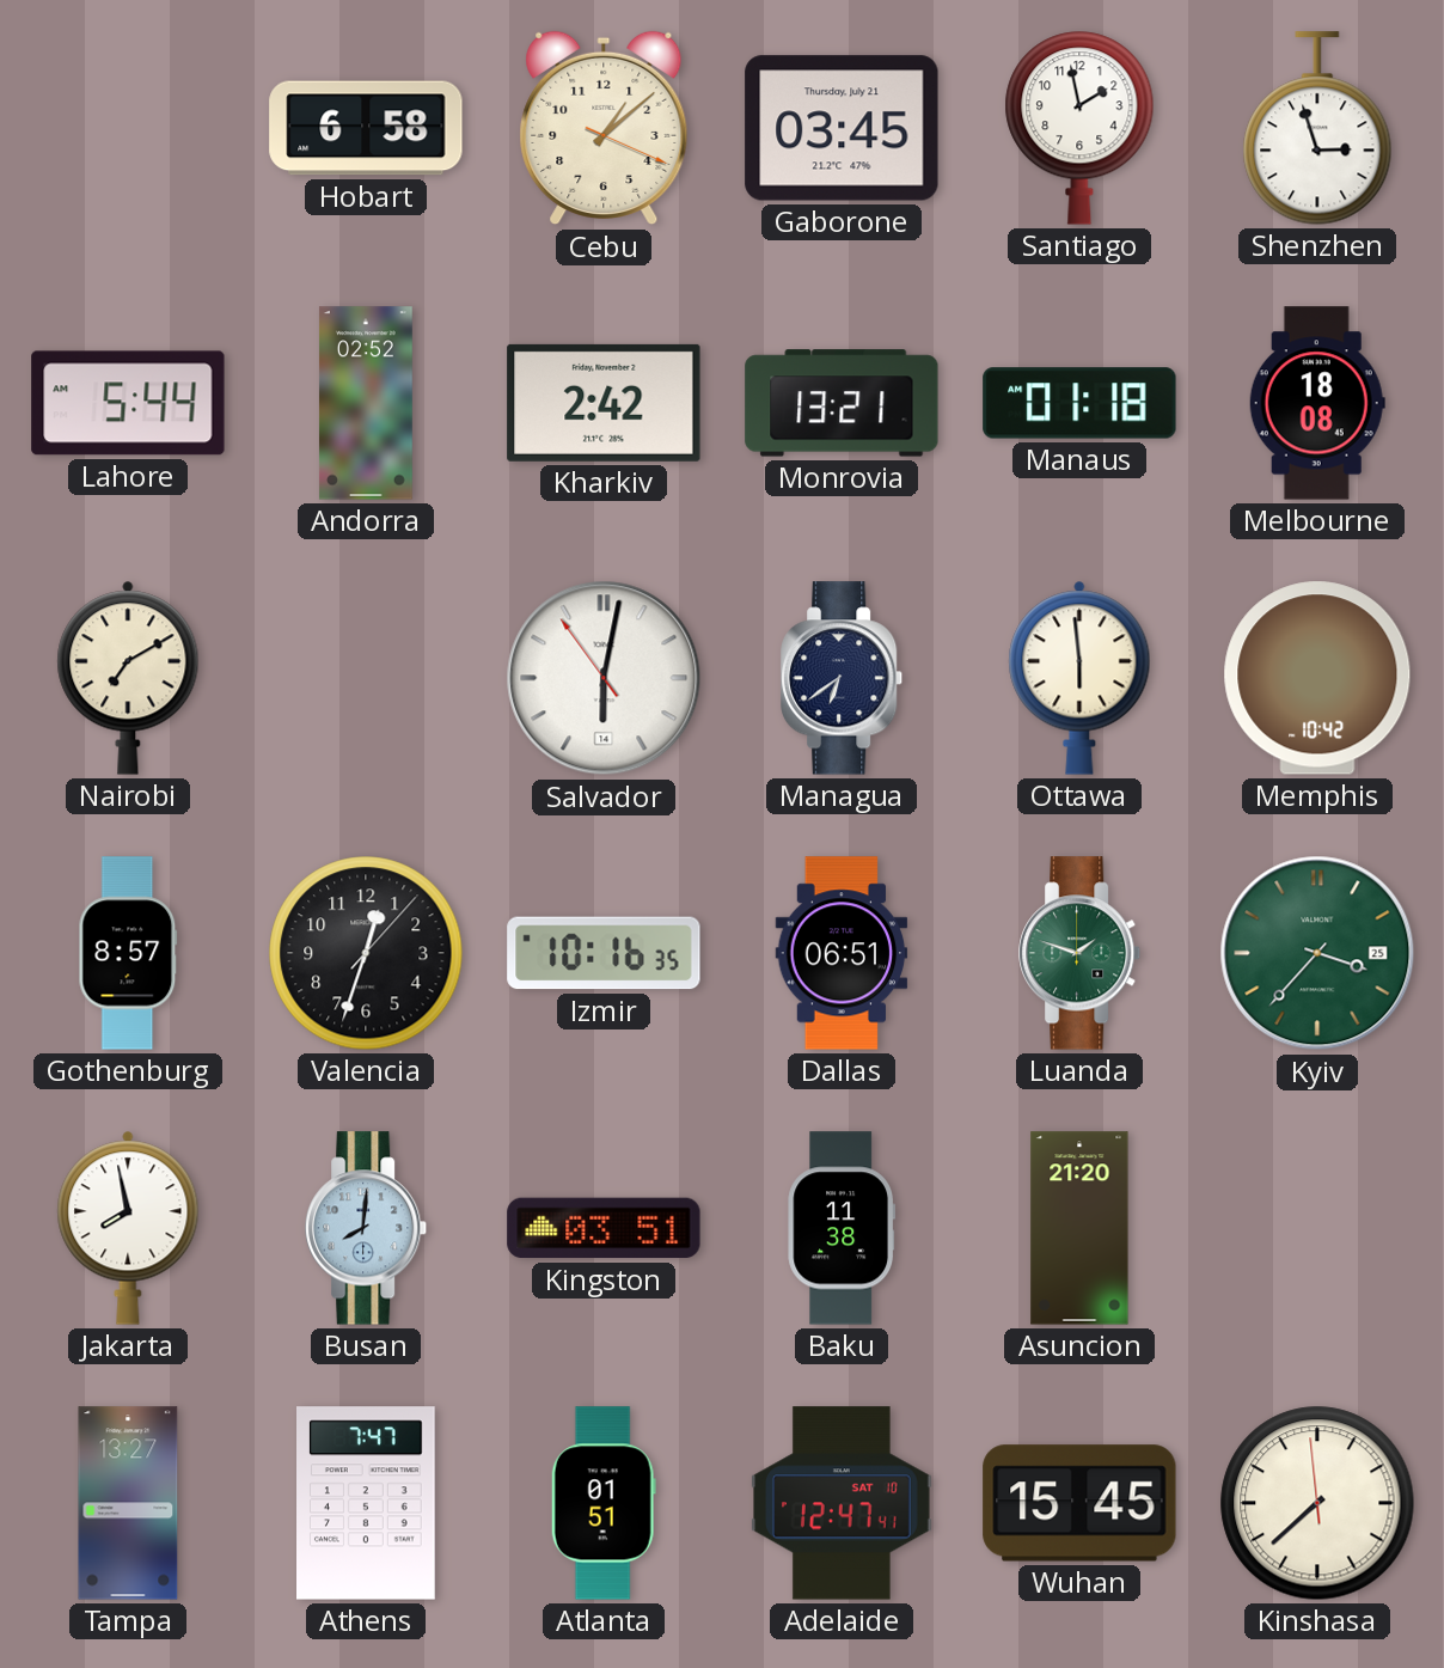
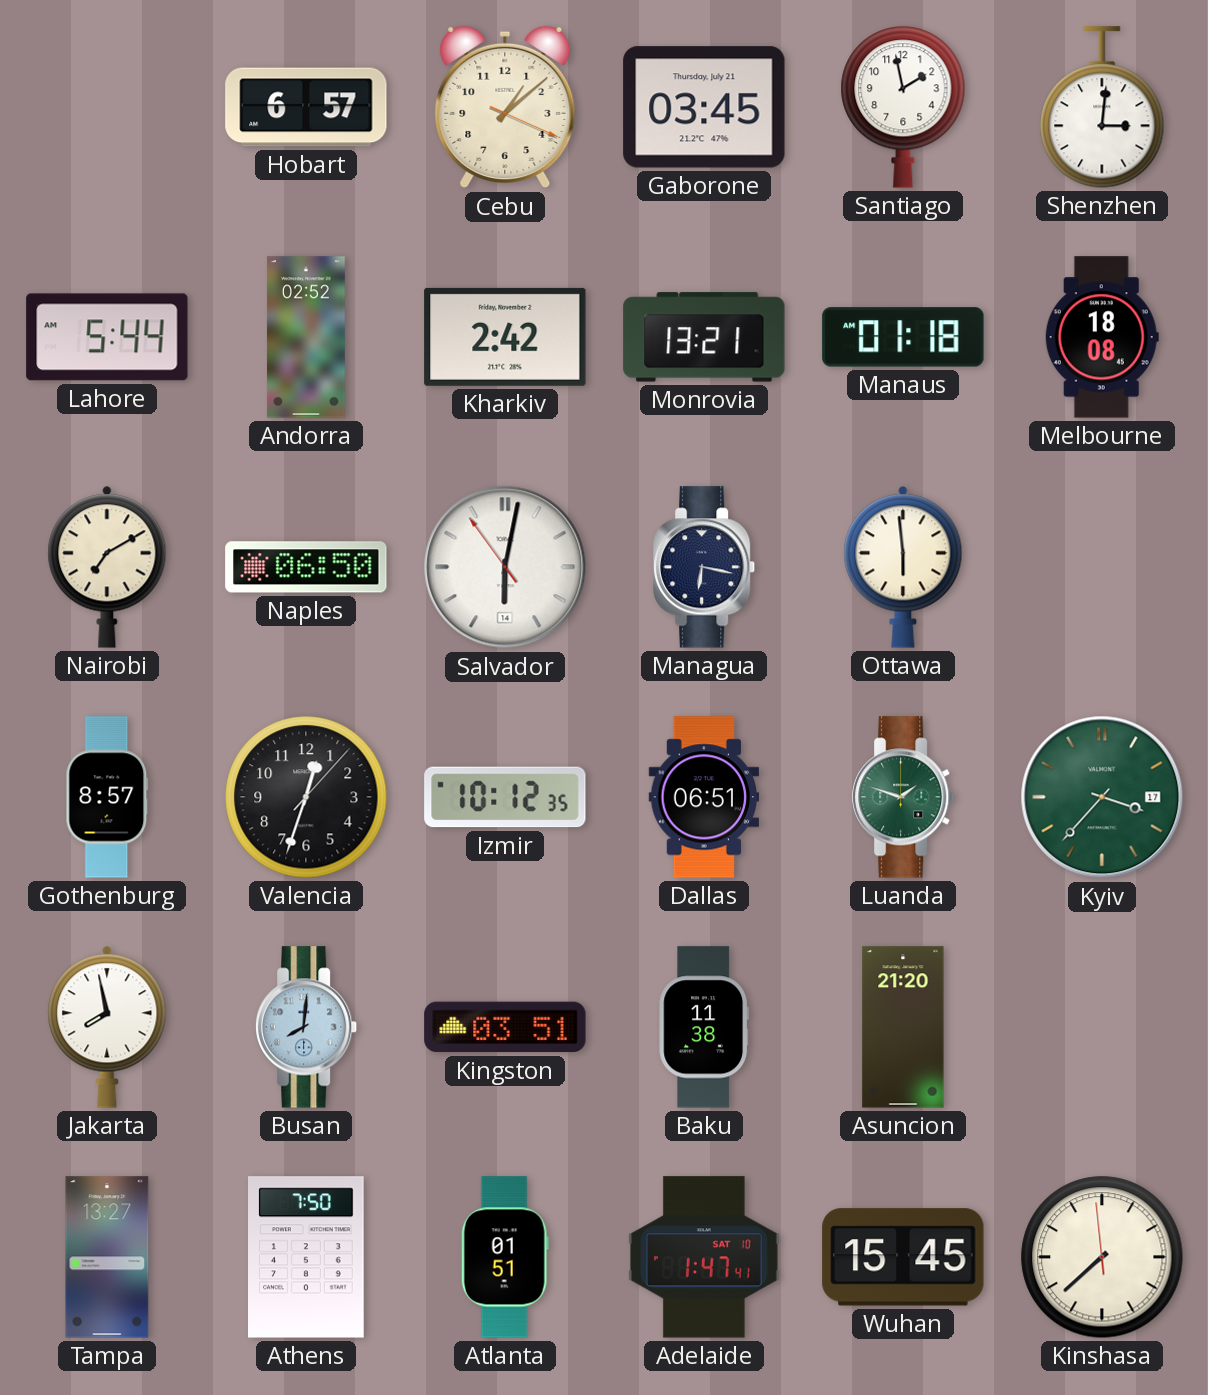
Hobart: 6:58 -> 6:57
Shenzhen: 2:57 -> 3:01
Naples: none -> 06:50
Managua: 6:39 -> 6:17
Memphis: 10:42 -> none
Izmir: 10:16 -> 10:12
Kyiv date: 25 -> 17
Athens: 7:47 -> 7:50
Adelaide: 12:47 -> 1:47
